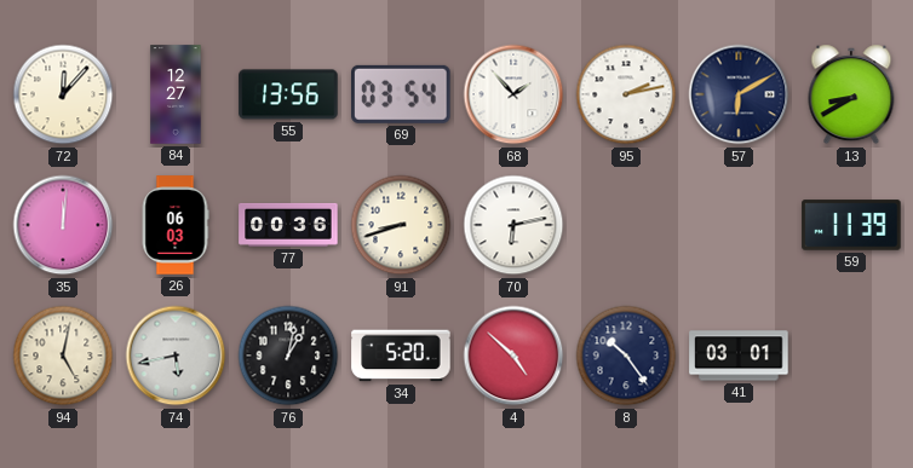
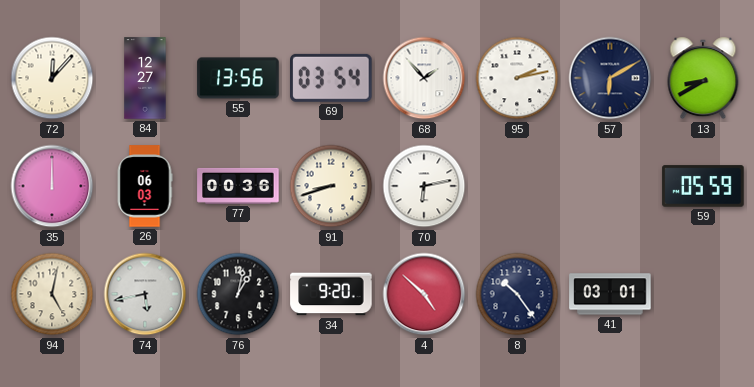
35: 12:01 -> 12:00
59: 11:39 -> 05:59
34: 5:20 -> 9:20
